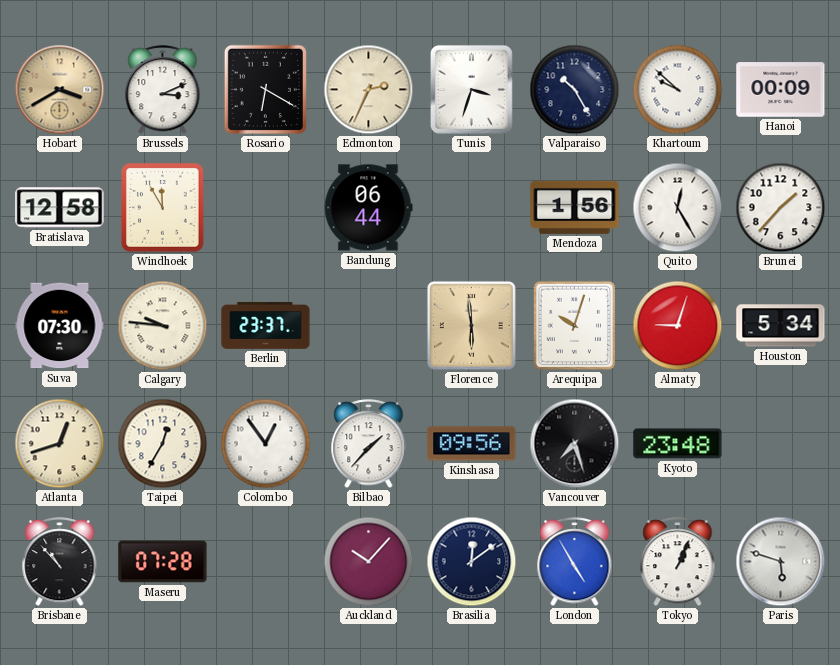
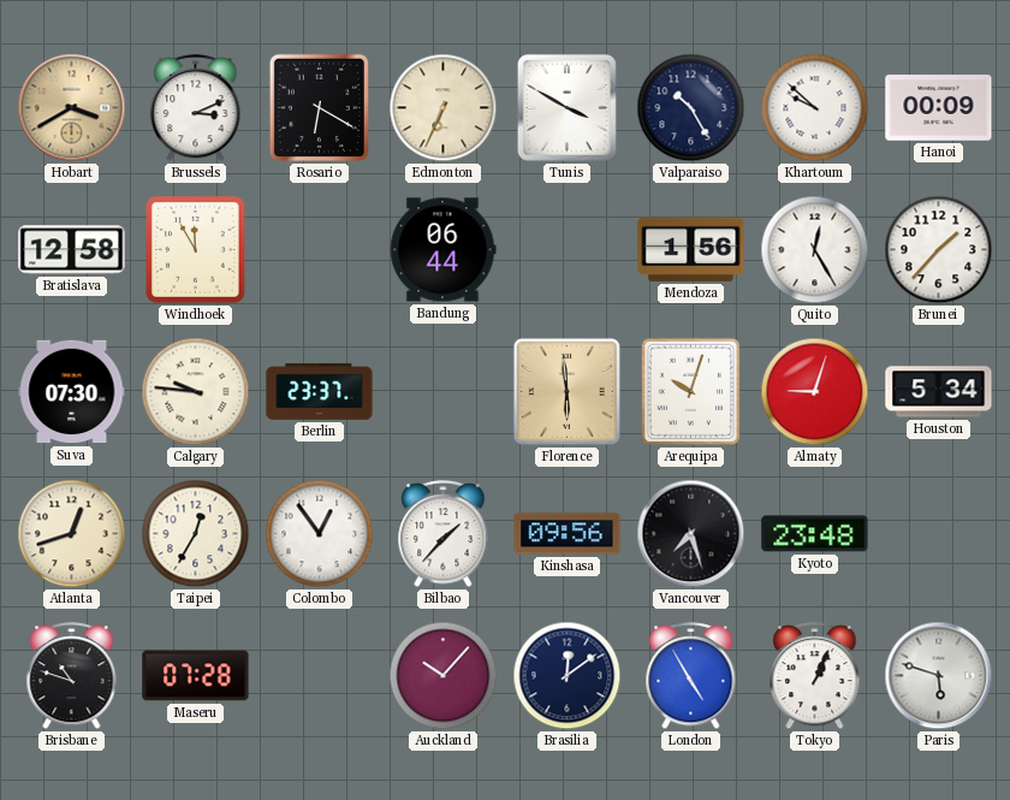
Edmonton: 2:34 -> 6:34
Tunis: 3:33 -> 3:50
Brisbane: 10:53 -> 10:48
